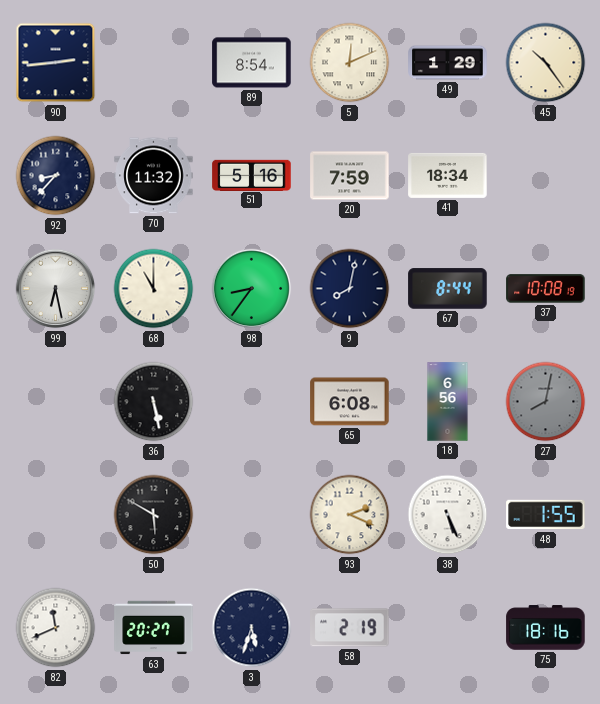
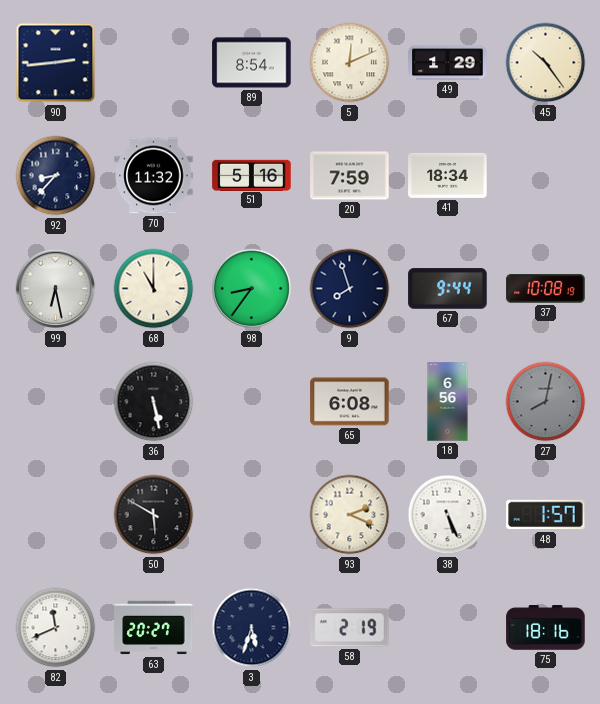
9: 8:02 -> 7:57
67: 8:44 -> 9:44
48: 1:55 -> 1:57
